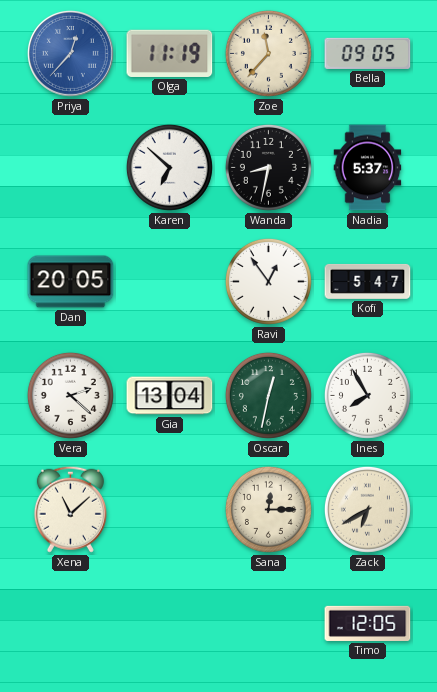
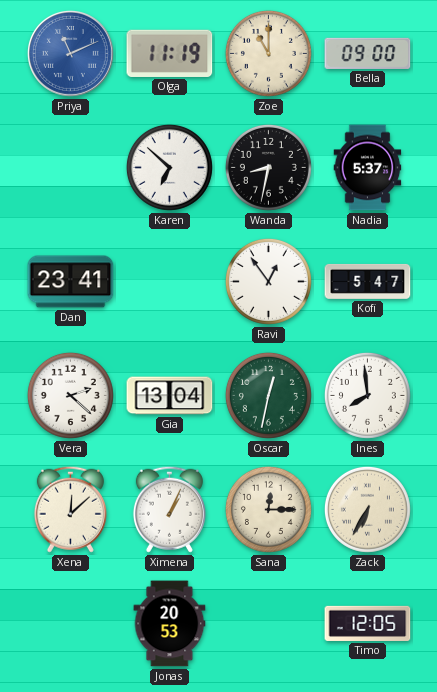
Priya: 12:37 -> 11:11
Zoe: 11:37 -> 11:00
Bella: 09:05 -> 09:00
Dan: 20:05 -> 23:41
Ines: 7:55 -> 7:59
Xena: 11:08 -> 12:08
Ximena: none -> 1:04
Zack: 6:40 -> 6:35
Jonas: none -> 20:53
